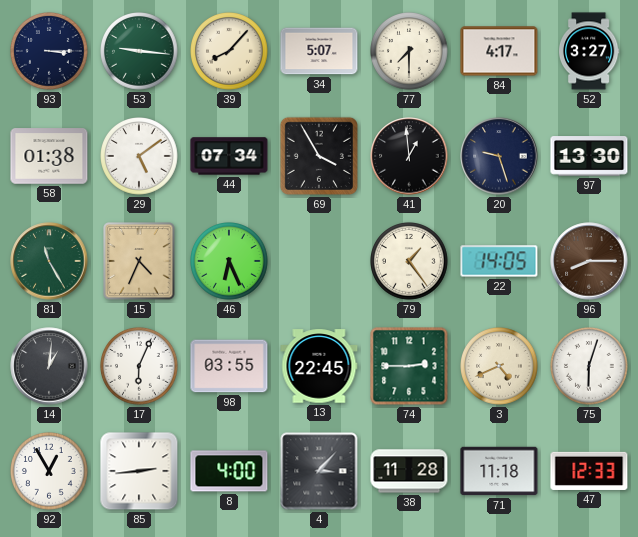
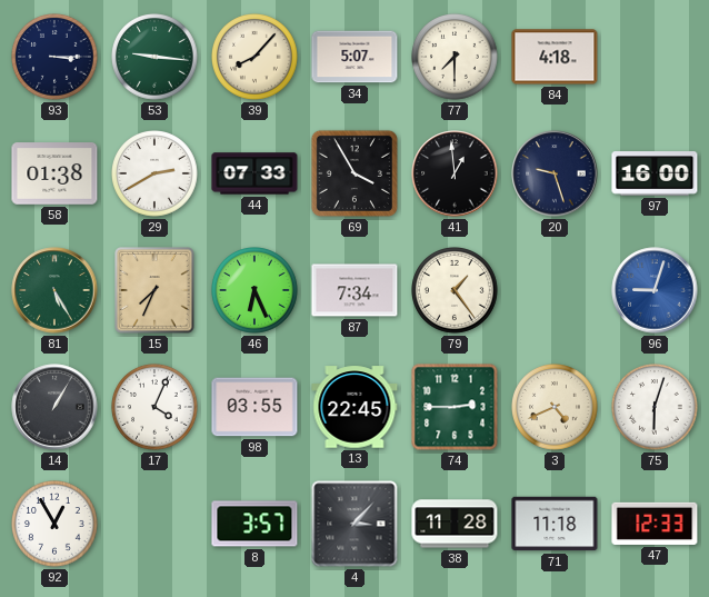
84: 4:17 -> 4:18
52: 3:27 -> none
29: 5:09 -> 2:40
44: 07:34 -> 07:33
97: 13:30 -> 16:00
81: 11:25 -> 5:25
15: 4:34 -> 7:34
87: none -> 7:34
22: 14:05 -> none
96: 8:15 -> 9:03
96 dial: brown -> blue
14: 1:01 -> 1:05
17: 6:04 -> 4:04
85: 2:44 -> none
8: 4:00 -> 3:57
